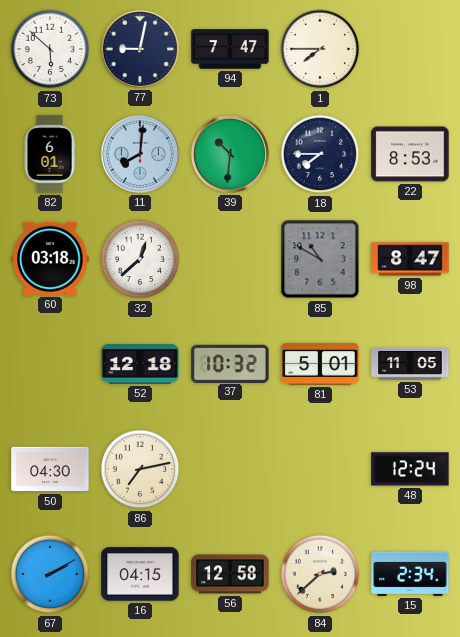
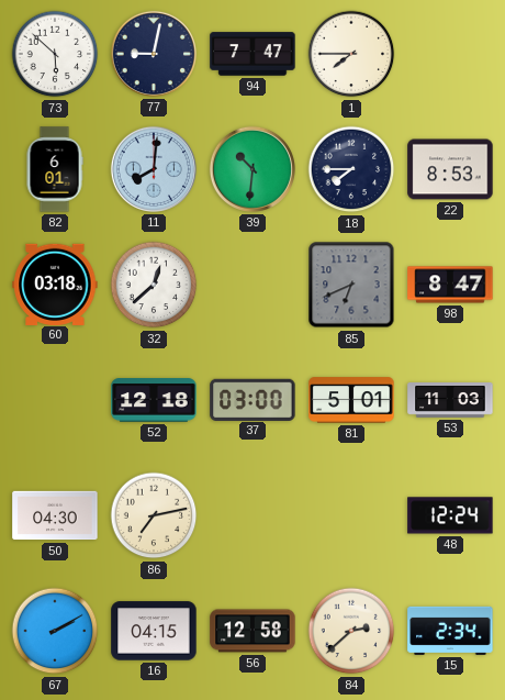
85: 10:50 -> 6:41
37: 10:32 -> 03:00
53: 11:05 -> 11:03
